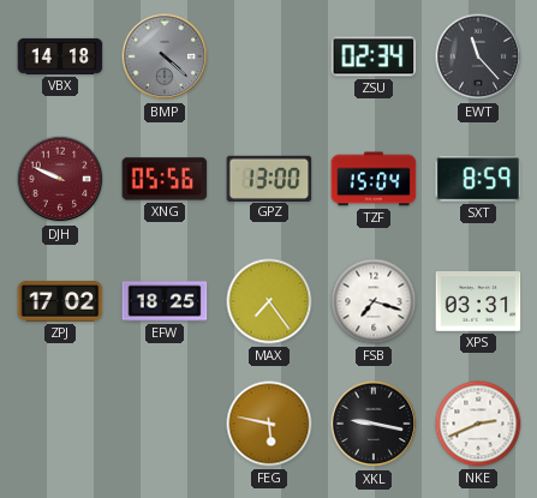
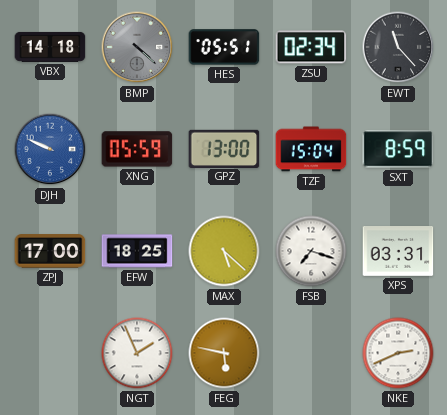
HES: none -> 05:51
DJH dial: burgundy -> blue
XNG: 05:56 -> 05:59
ZPJ: 17:02 -> 17:00
MAX: 7:24 -> 5:22
NGT: none -> 1:56
XKL: 9:17 -> none
